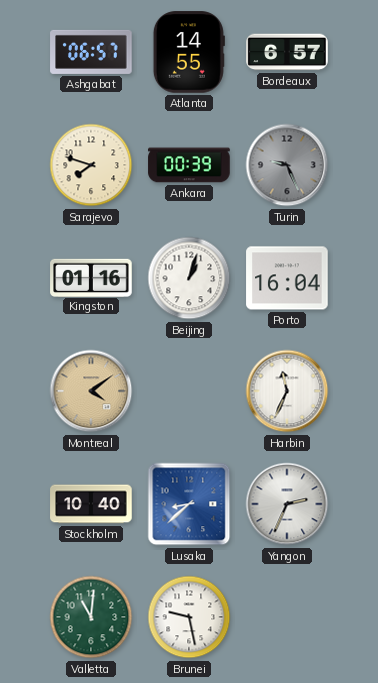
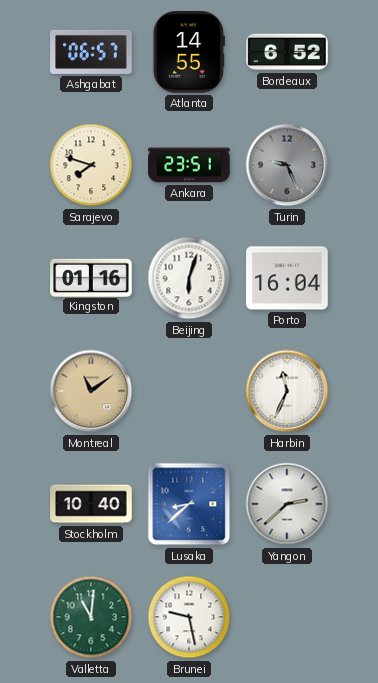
Bordeaux: 6:57 -> 6:52
Ankara: 00:39 -> 23:51
Beijing: 1:03 -> 6:03
Montreal: 4:09 -> 11:09
Yangon: 2:34 -> 2:38
